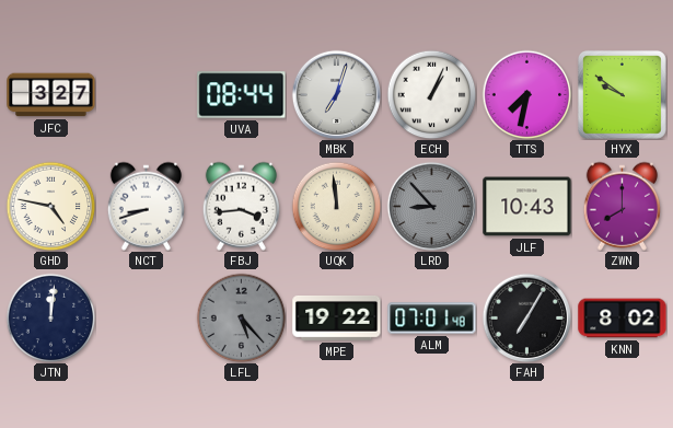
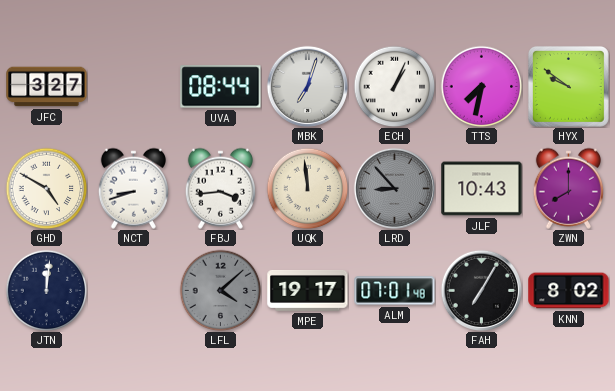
GHD: 4:47 -> 4:50
LFL: 5:23 -> 4:08
MPE: 19:22 -> 19:17
